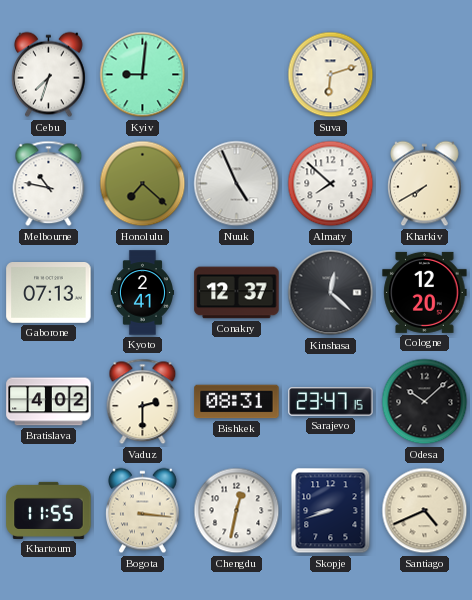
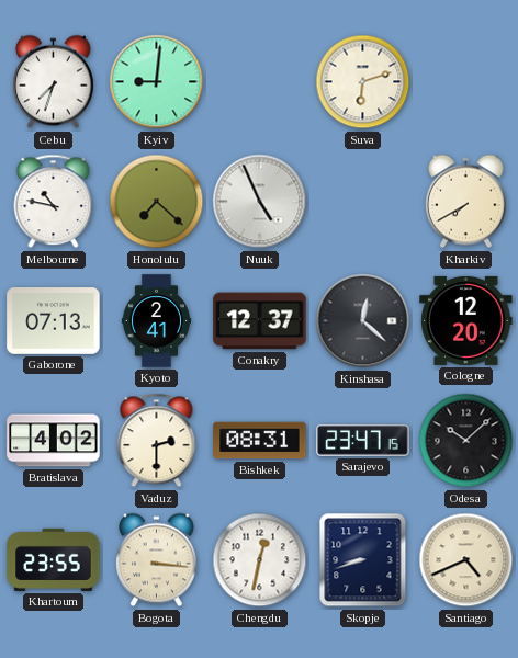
Almaty: 7:52 -> none
Khartoum: 11:55 -> 23:55
